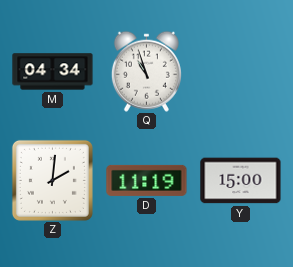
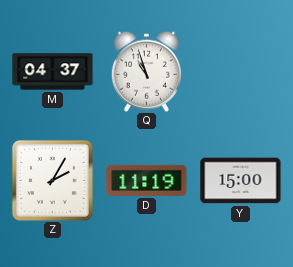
M: 04:34 -> 04:37
Z: 2:01 -> 2:05
